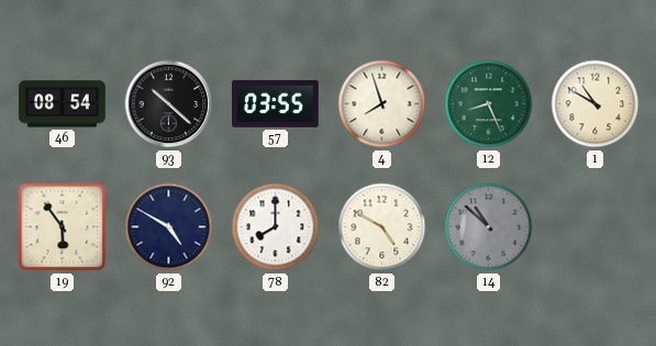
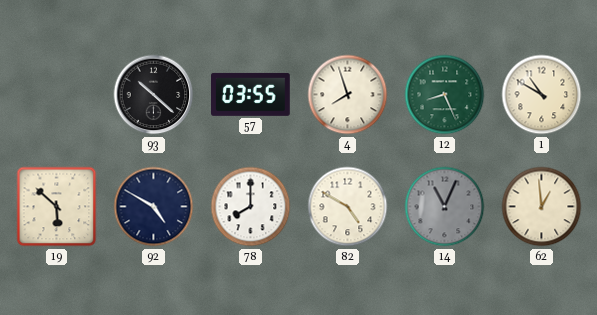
46: 08:54 -> none
19: 5:54 -> 5:52
14: 10:52 -> 11:04
62: none -> 12:59
